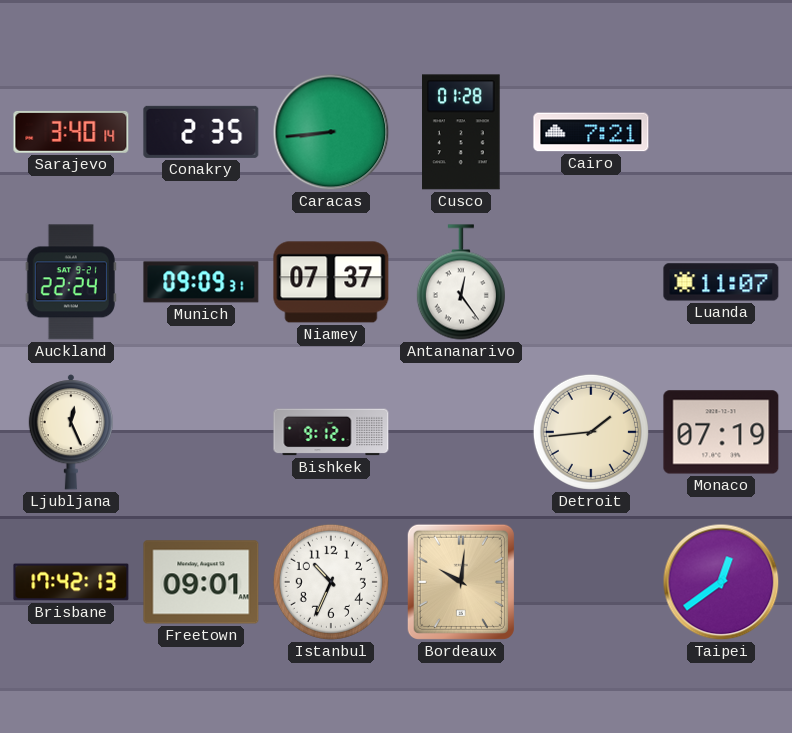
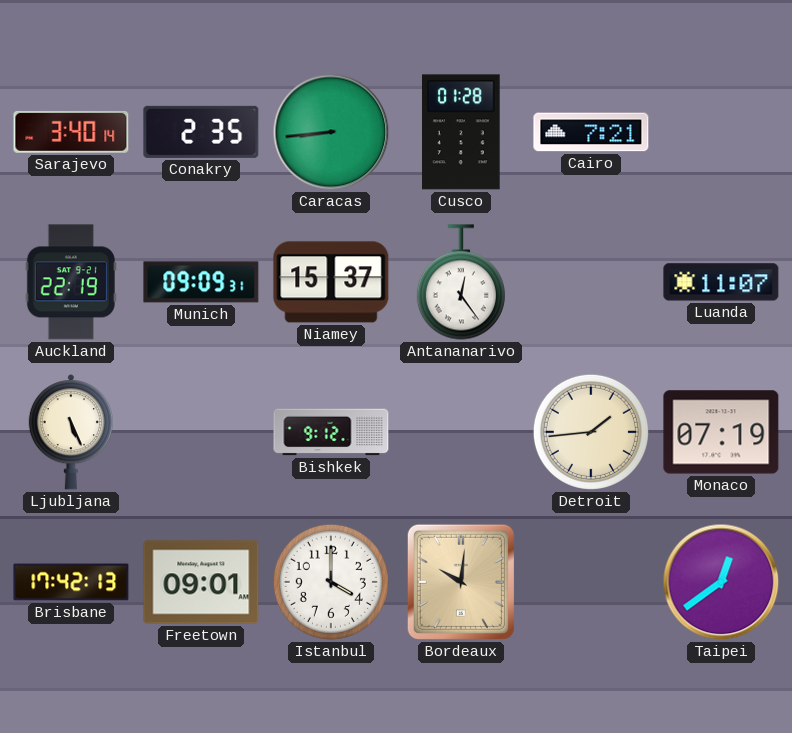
Auckland: 22:24 -> 22:19
Niamey: 07:37 -> 15:37
Ljubljana: 12:26 -> 5:26
Istanbul: 10:34 -> 4:00
